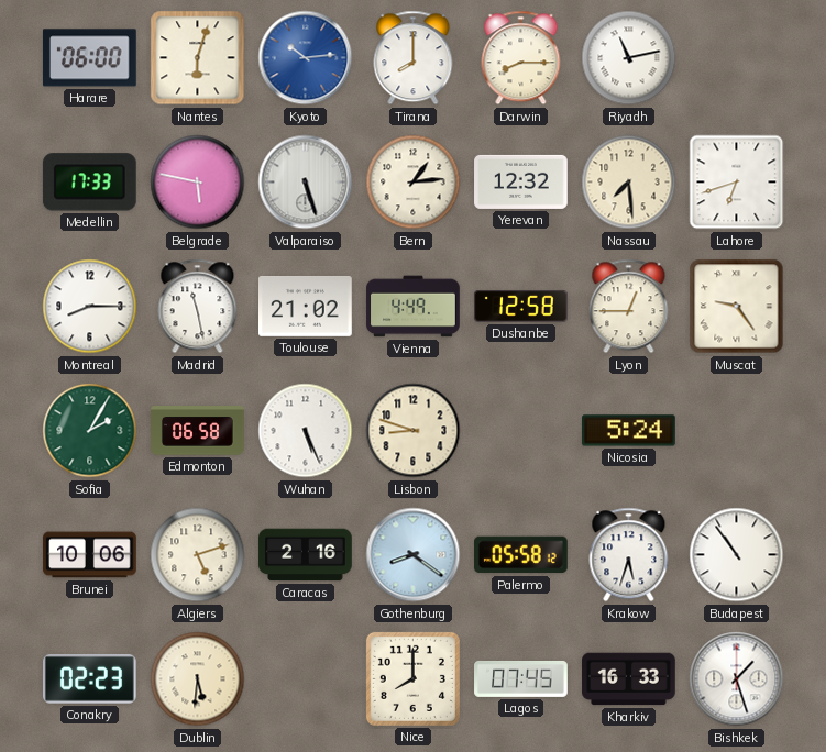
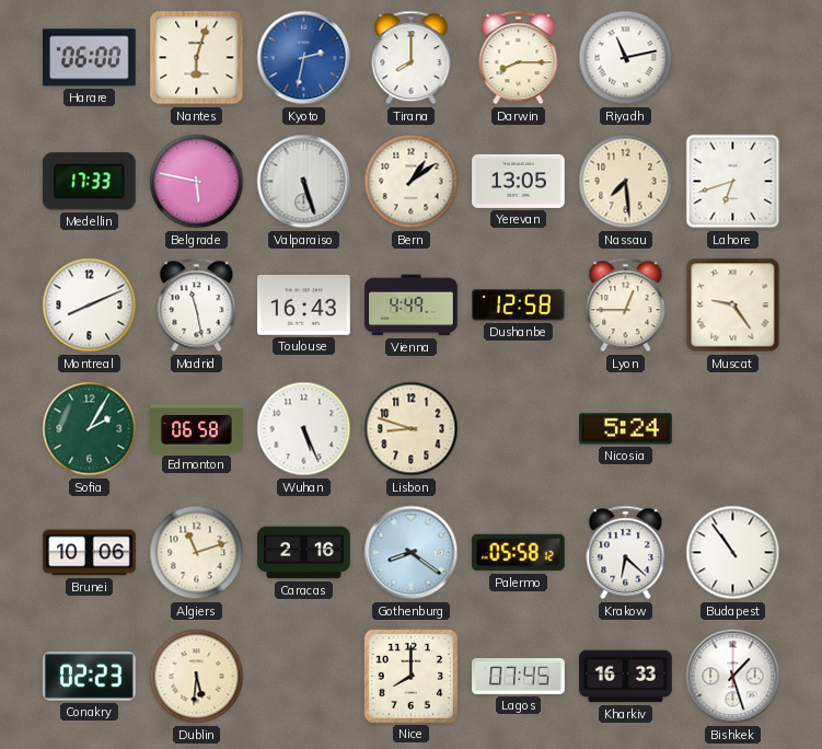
Kyoto: 10:14 -> 2:32
Bern: 1:14 -> 1:09
Yerevan: 12:32 -> 13:05
Montreal: 8:15 -> 8:11
Toulouse: 21:02 -> 16:43
Algiers: 5:12 -> 11:12
Krakow: 5:33 -> 6:22
